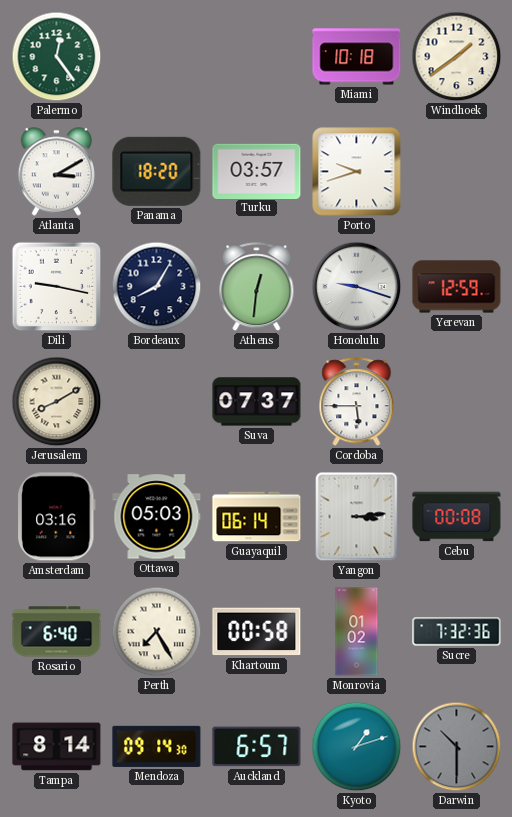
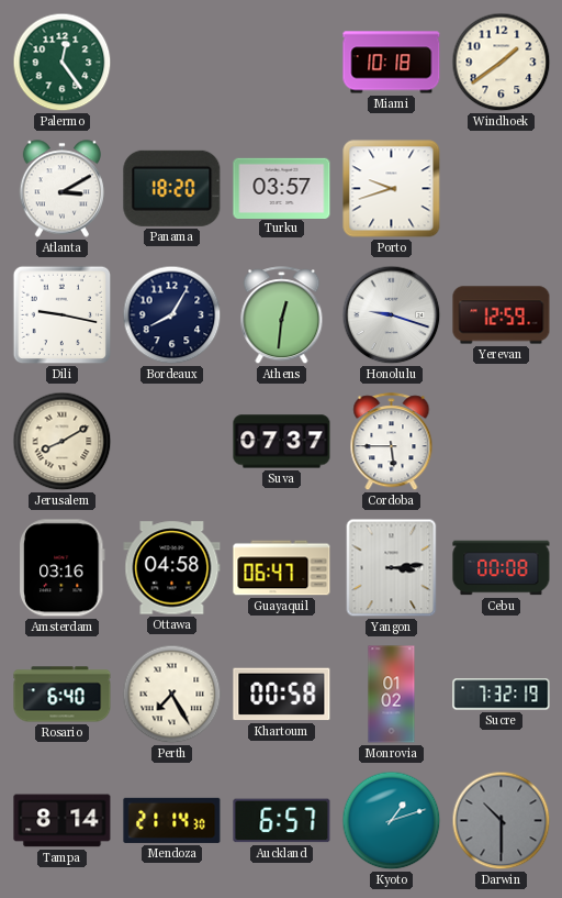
Ottawa: 05:03 -> 04:58
Guayaquil: 06:14 -> 06:47
Sucre: 7:32:36 -> 7:32:19
Mendoza: 09:14 -> 21:14
